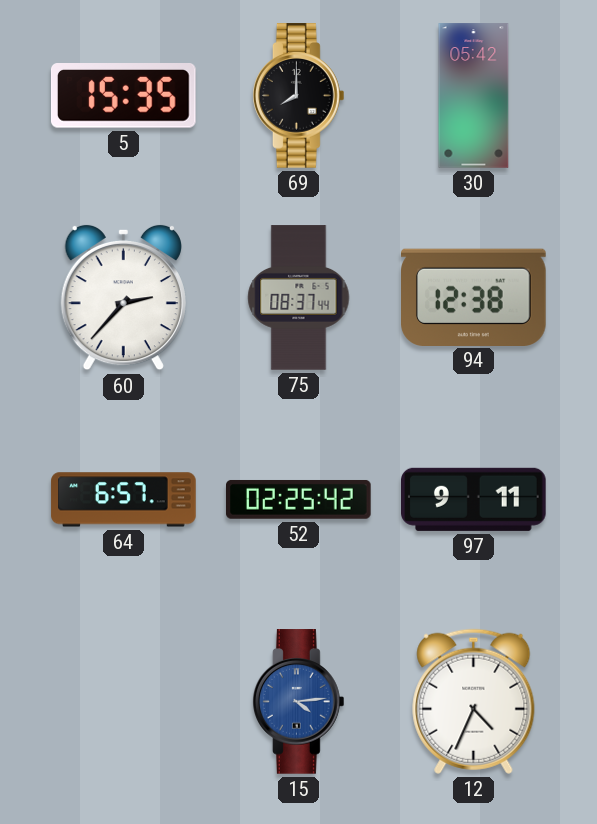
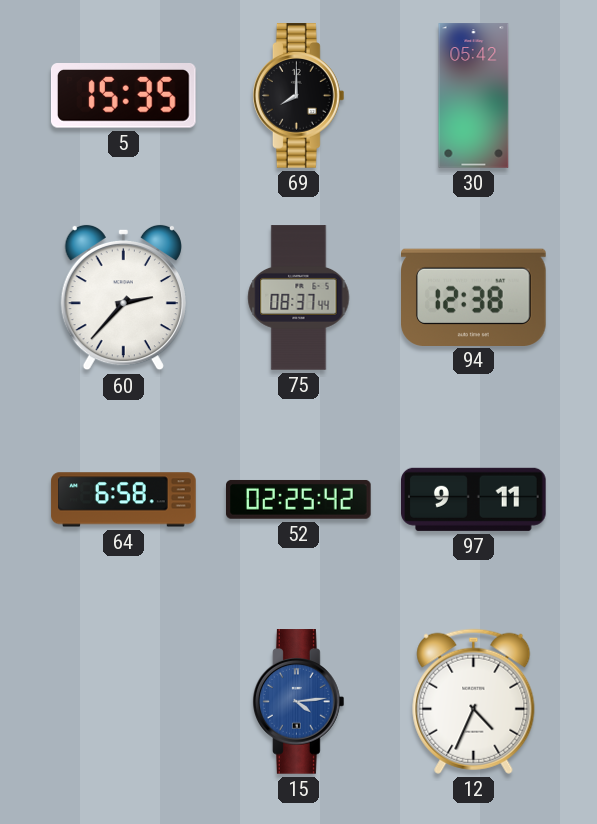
64: 6:57 -> 6:58
